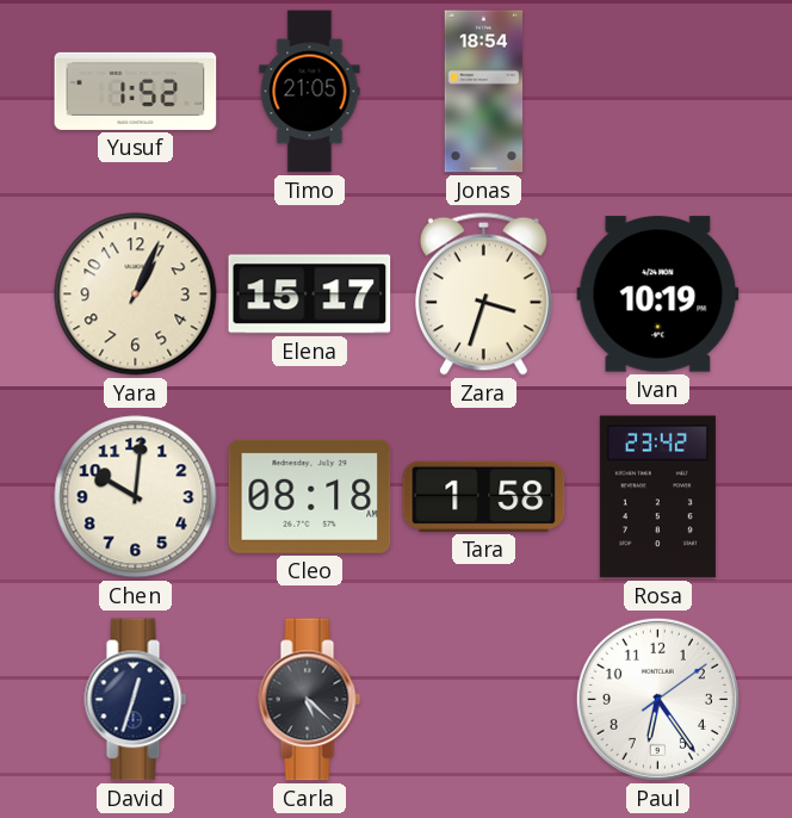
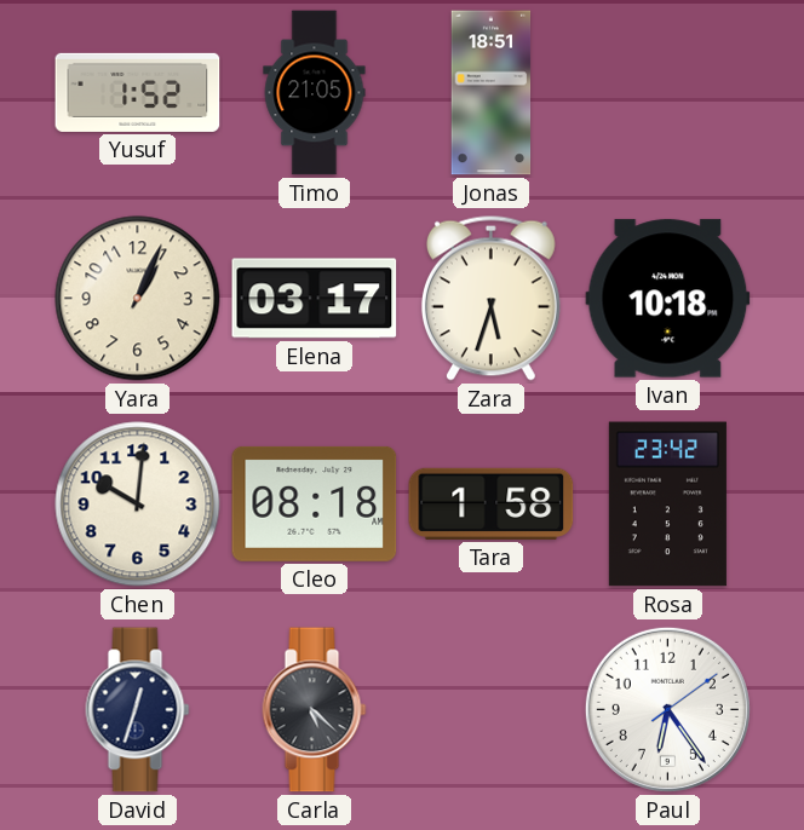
Jonas: 18:54 -> 18:51
Elena: 15:17 -> 03:17
Zara: 3:33 -> 5:33
Ivan: 10:19 -> 10:18
